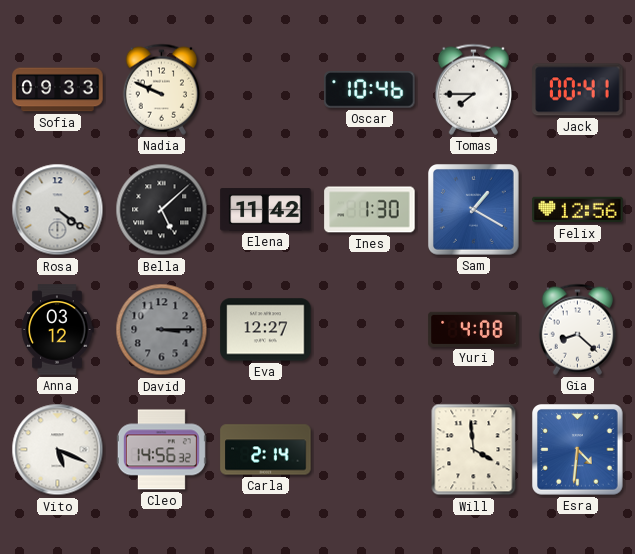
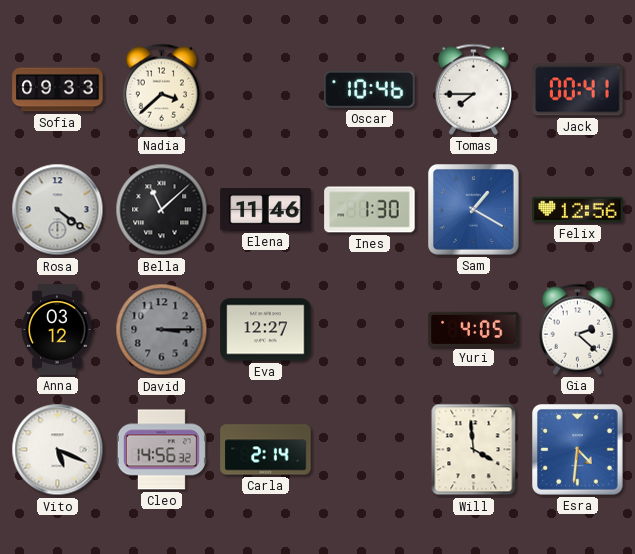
Nadia: 9:49 -> 3:38
Bella: 5:08 -> 11:08
Elena: 11:42 -> 11:46
Yuri: 4:08 -> 4:05
Gia: 8:22 -> 2:22
